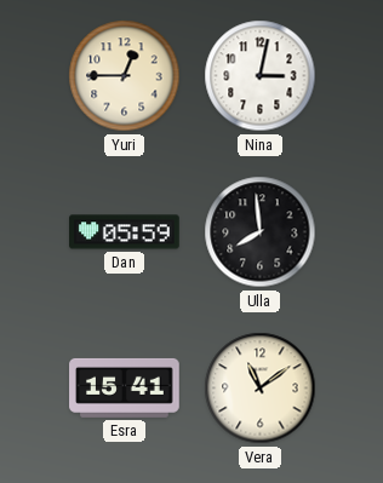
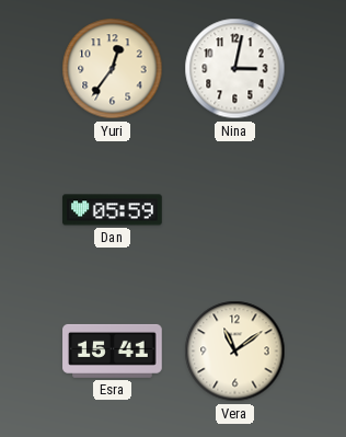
Yuri: 12:45 -> 12:36
Ulla: 7:59 -> none
